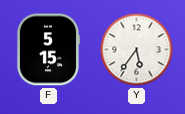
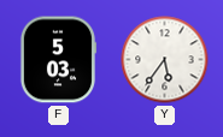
F: 5:15 -> 5:03
